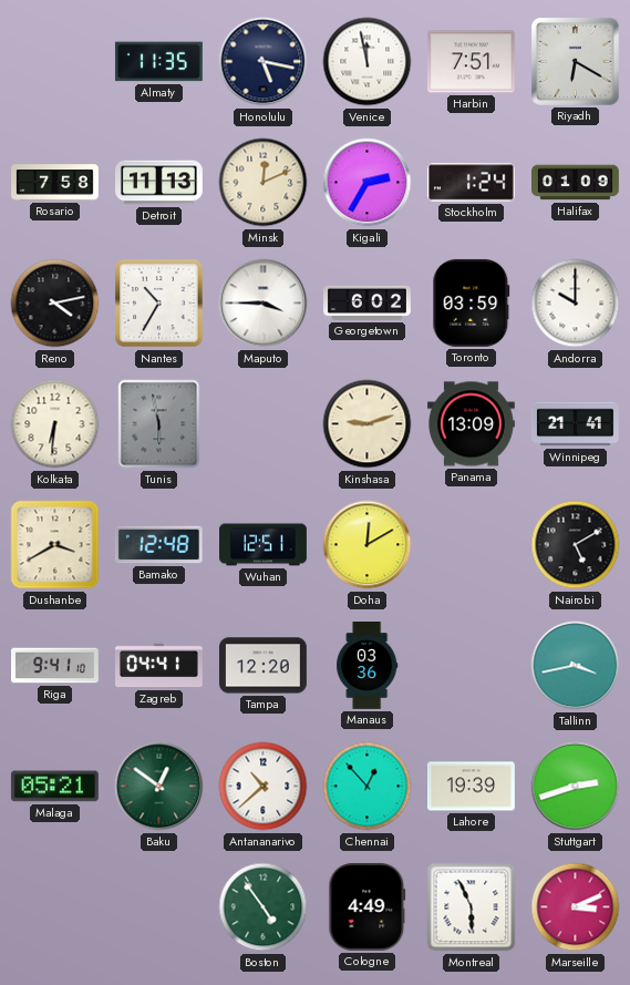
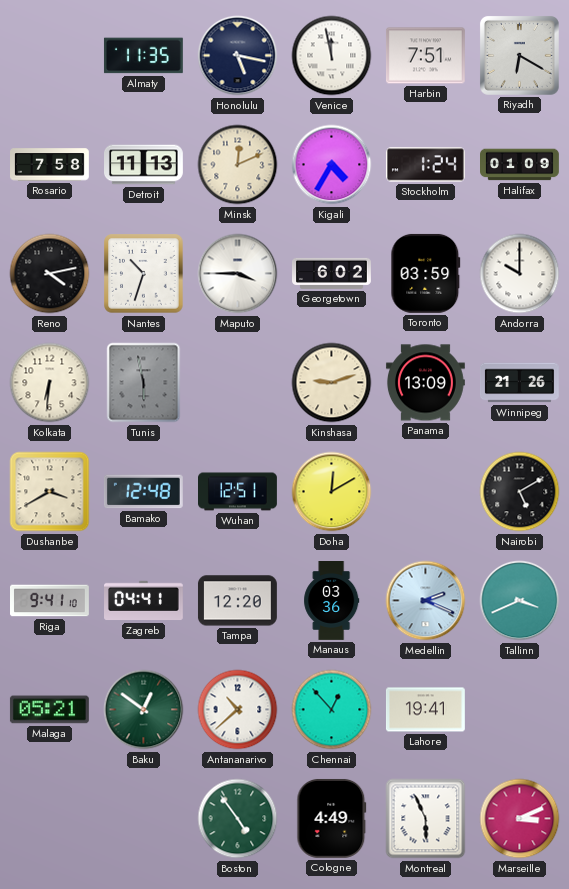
Kigali: 2:35 -> 4:35
Nantes: 10:35 -> 10:33
Winnipeg: 21:41 -> 21:26
Medellin: none -> 2:19
Tallinn: 3:43 -> 3:41
Lahore: 19:39 -> 19:41
Stuttgart: 2:42 -> none
